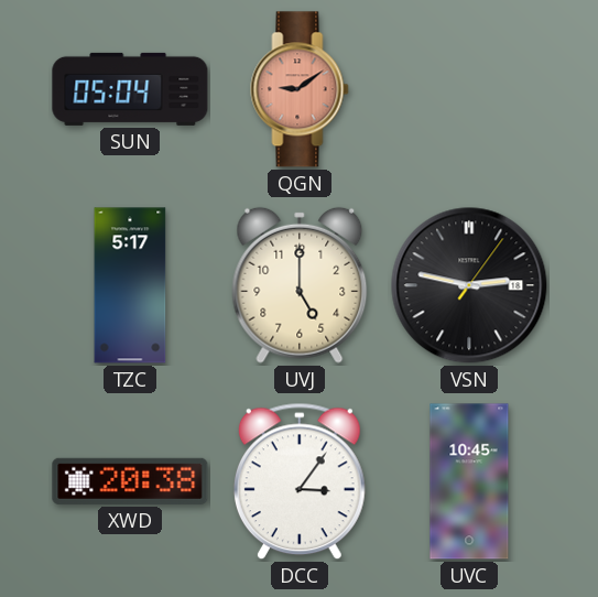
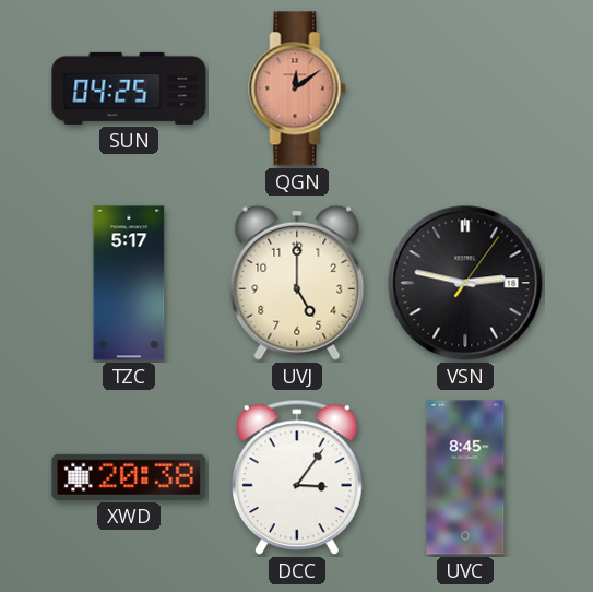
SUN: 05:04 -> 04:25
QGN: 9:09 -> 12:09
UVC: 10:45 -> 8:45
